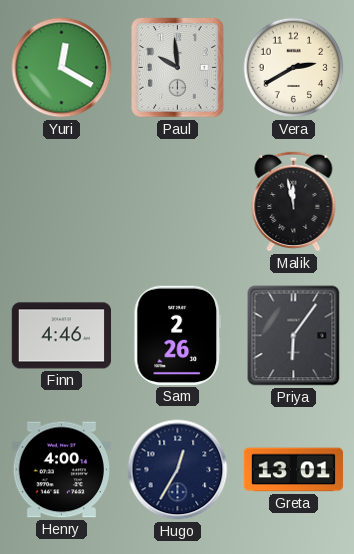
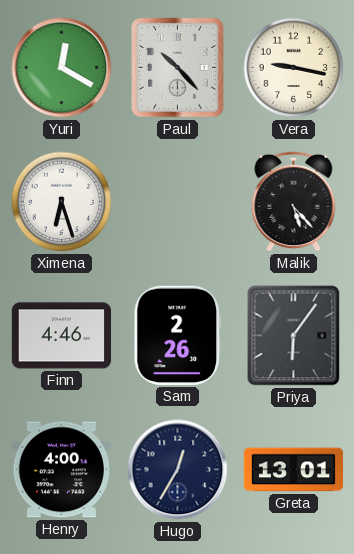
Paul: 9:59 -> 10:23
Vera: 2:40 -> 9:17
Ximena: none -> 6:27
Malik: 11:58 -> 5:23
